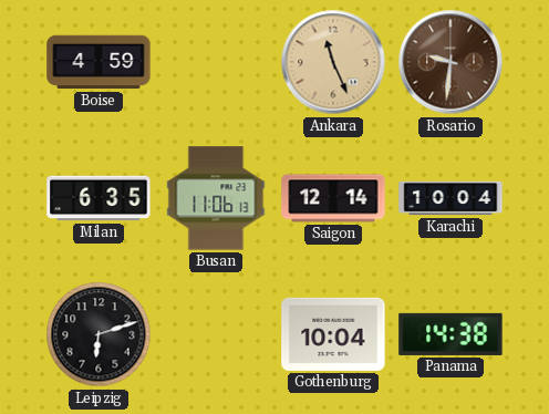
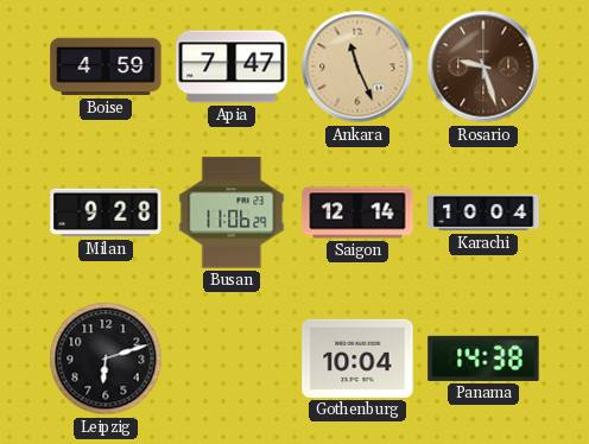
Apia: none -> 7:47
Rosario: 9:31 -> 9:27
Milan: 6:35 -> 9:28
Busan: 11:06:13 -> 11:06:29
